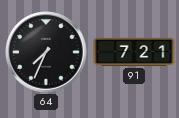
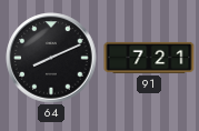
64: 7:34 -> 8:11
